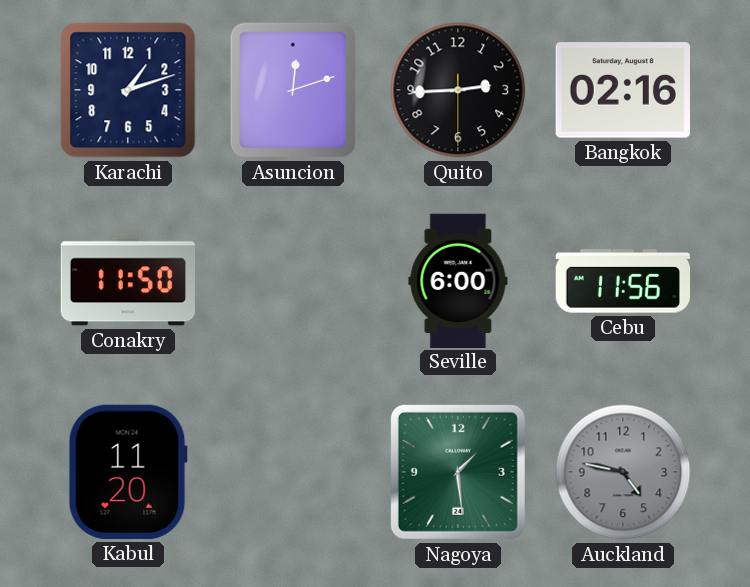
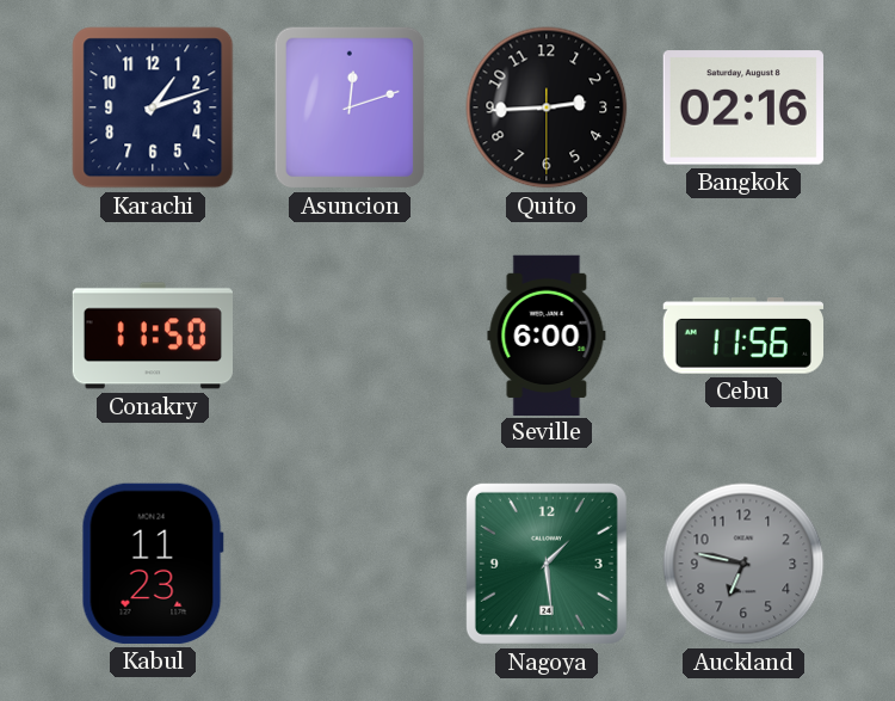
Kabul: 11:20 -> 11:23
Auckland: 4:47 -> 6:47
